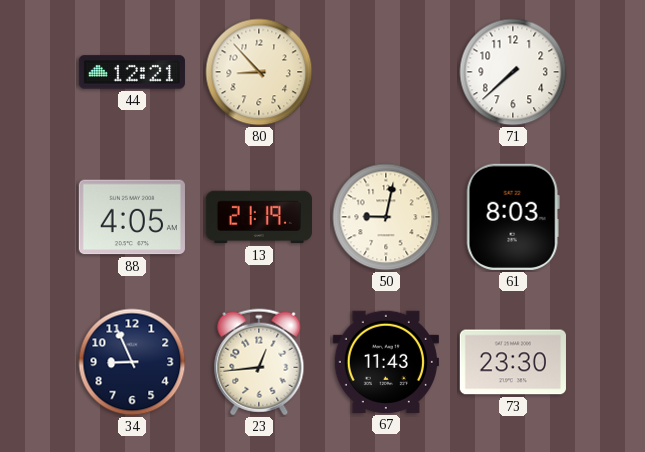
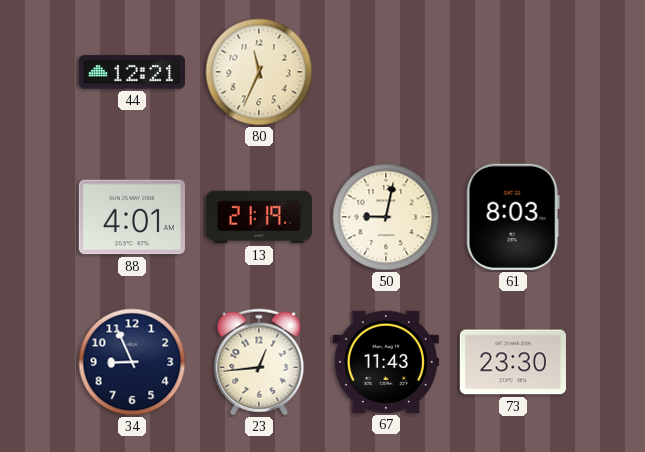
80: 8:53 -> 11:34
71: 7:38 -> none
88: 4:05 -> 4:01
